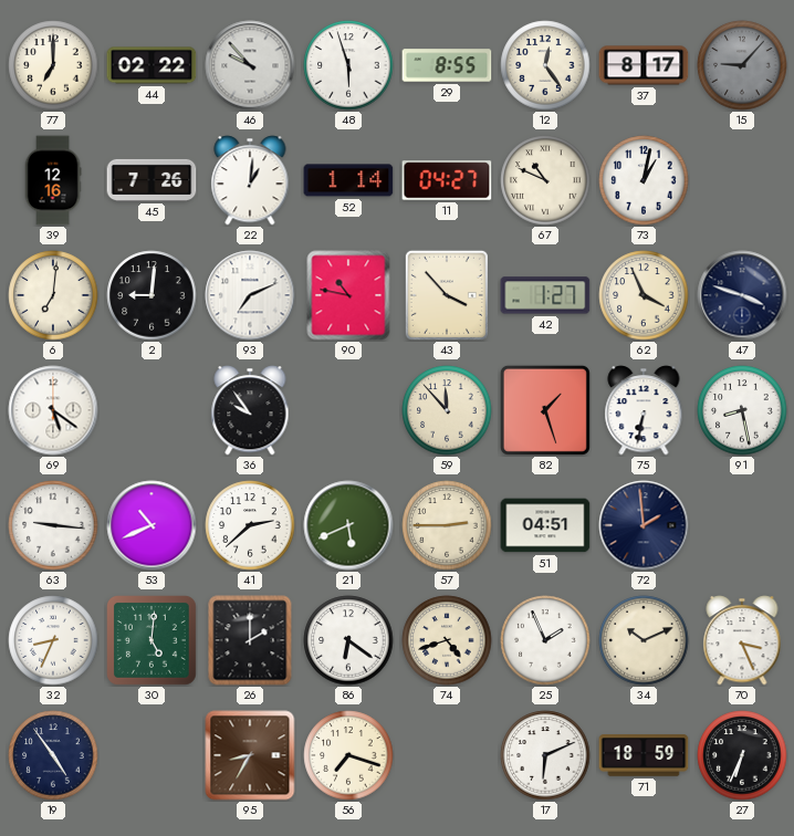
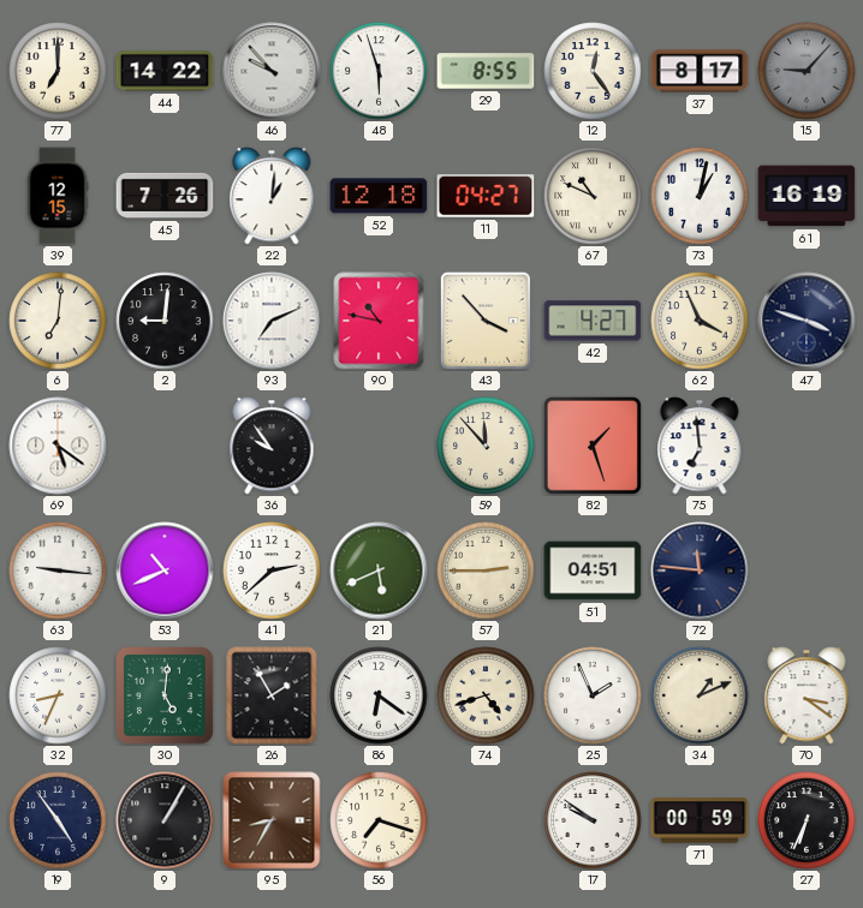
44: 02:22 -> 14:22
39: 12:16 -> 12:15
52: 1:14 -> 12:18
61: none -> 16:19
42: 1:27 -> 4:27
75: 6:32 -> 6:59
91: 8:28 -> none
72: 1:59 -> 11:46
26: 2:00 -> 1:55
34: 10:11 -> 1:11
70: 3:26 -> 3:21
9: none -> 1:05
17: 6:11 -> 9:51
71: 18:59 -> 00:59
